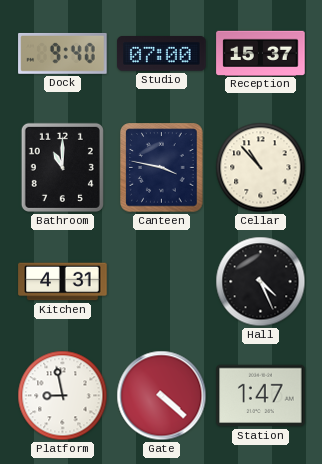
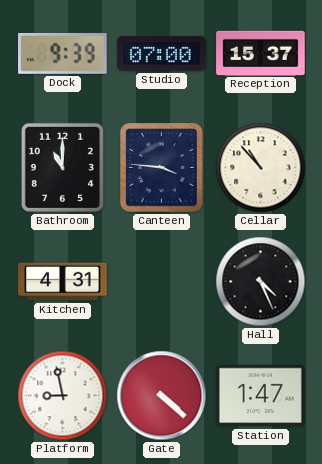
Dock: 9:40 -> 9:39
Canteen: 3:47 -> 3:46
